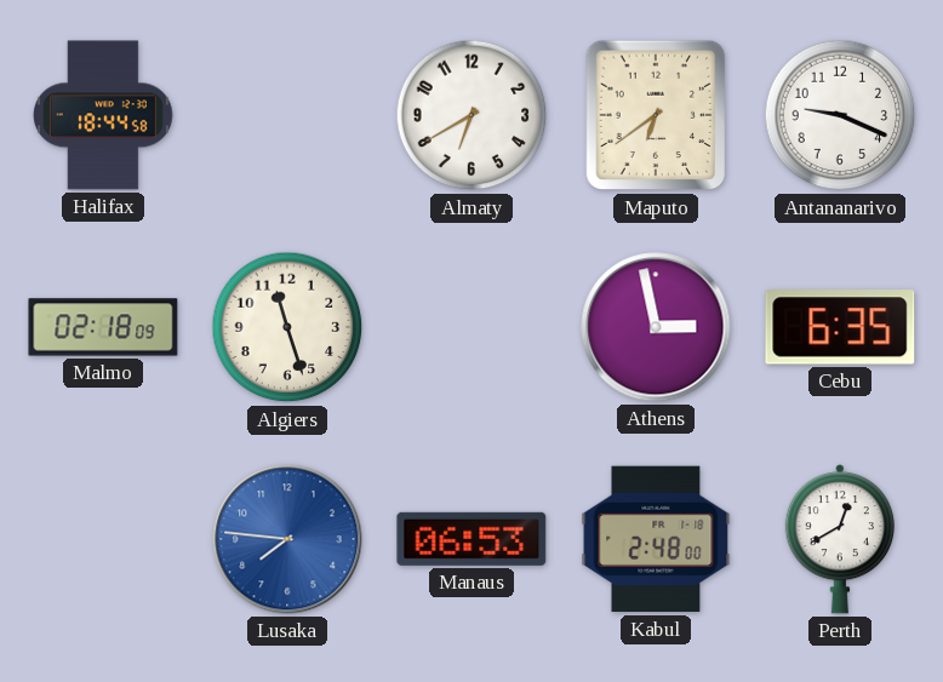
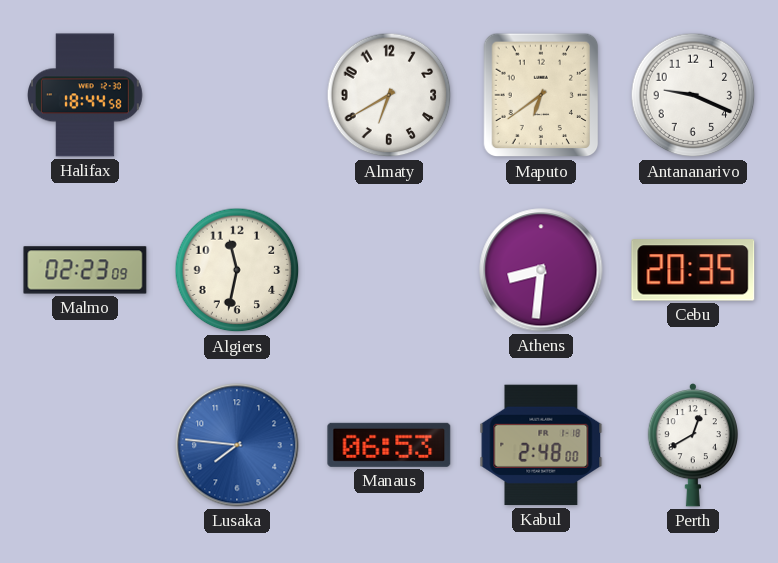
Malmo: 02:18 -> 02:23
Algiers: 11:27 -> 11:32
Athens: 2:58 -> 8:31
Cebu: 6:35 -> 20:35
